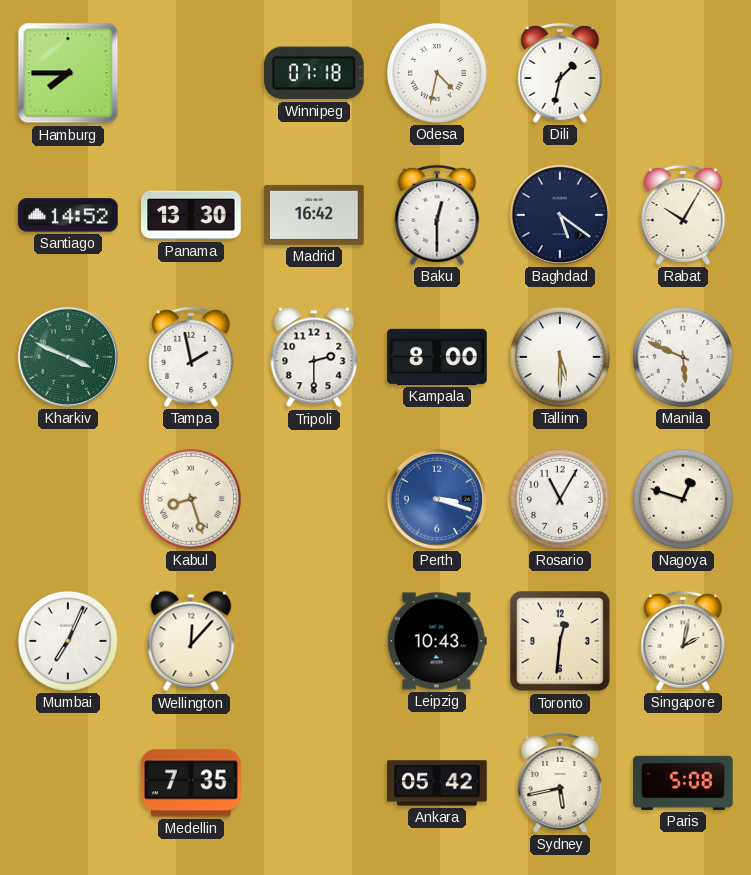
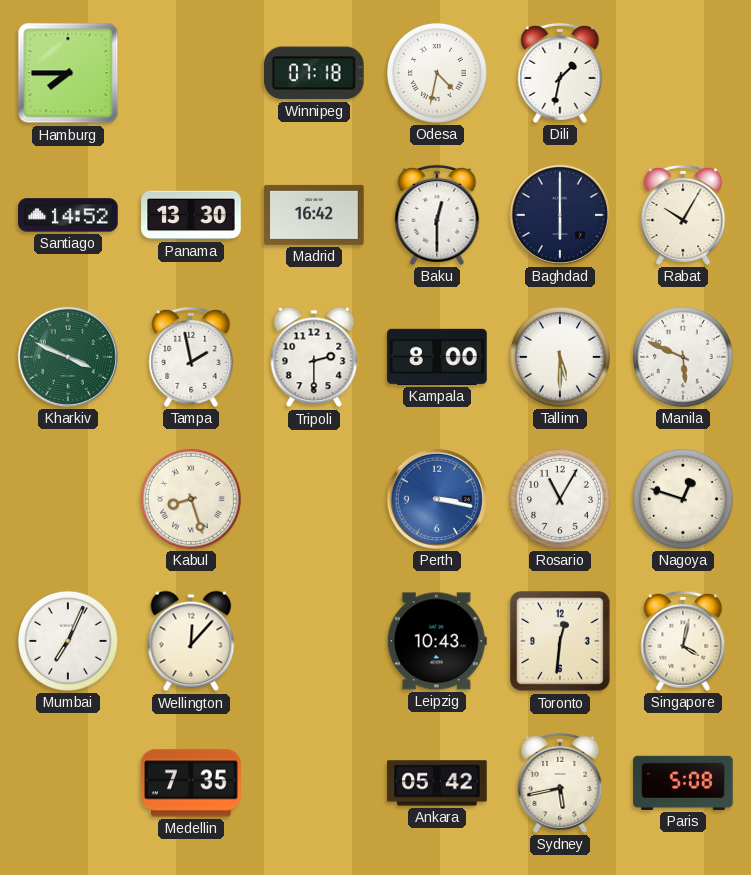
Baghdad: 5:21 -> 6:00
Perth: 3:18 -> 3:17
Singapore: 2:02 -> 4:02
